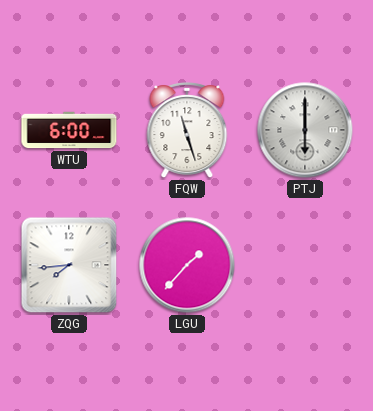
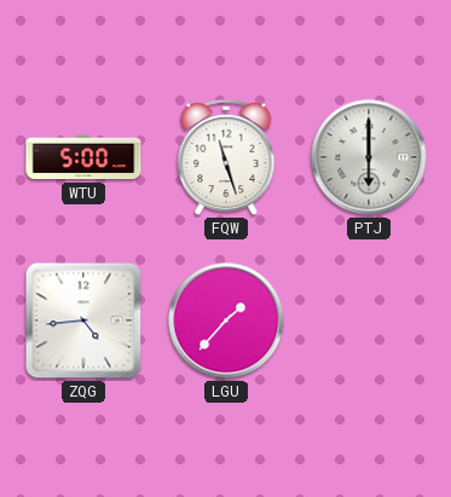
WTU: 6:00 -> 5:00
ZQG: 7:44 -> 4:44
